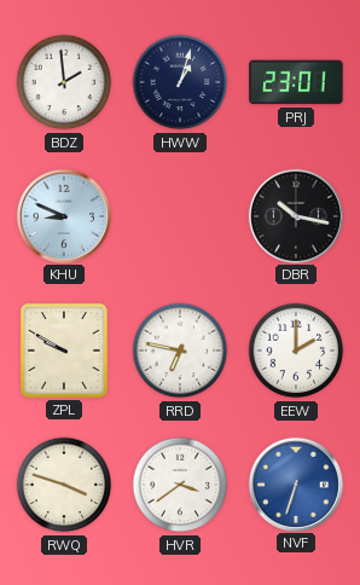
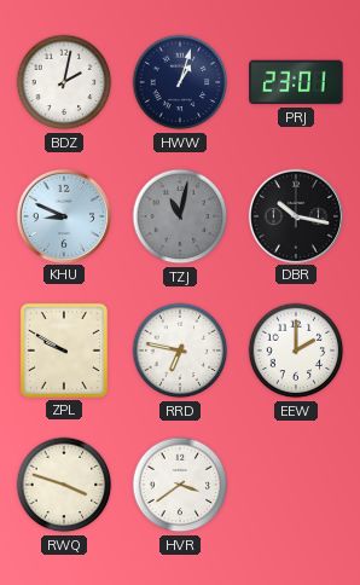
BDZ: 1:59 -> 2:02
TZJ: none -> 11:02
NVF: 6:33 -> none
